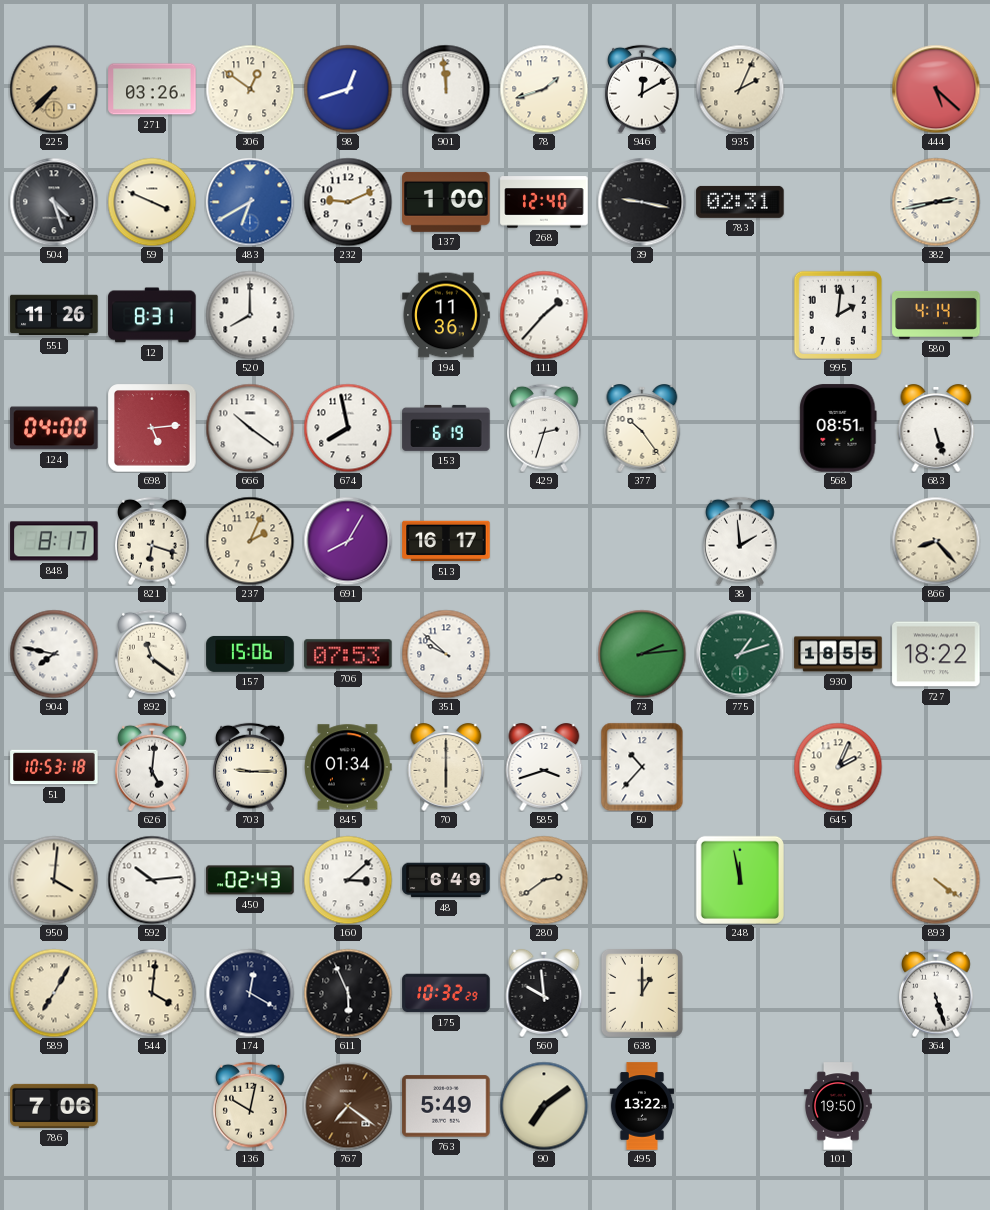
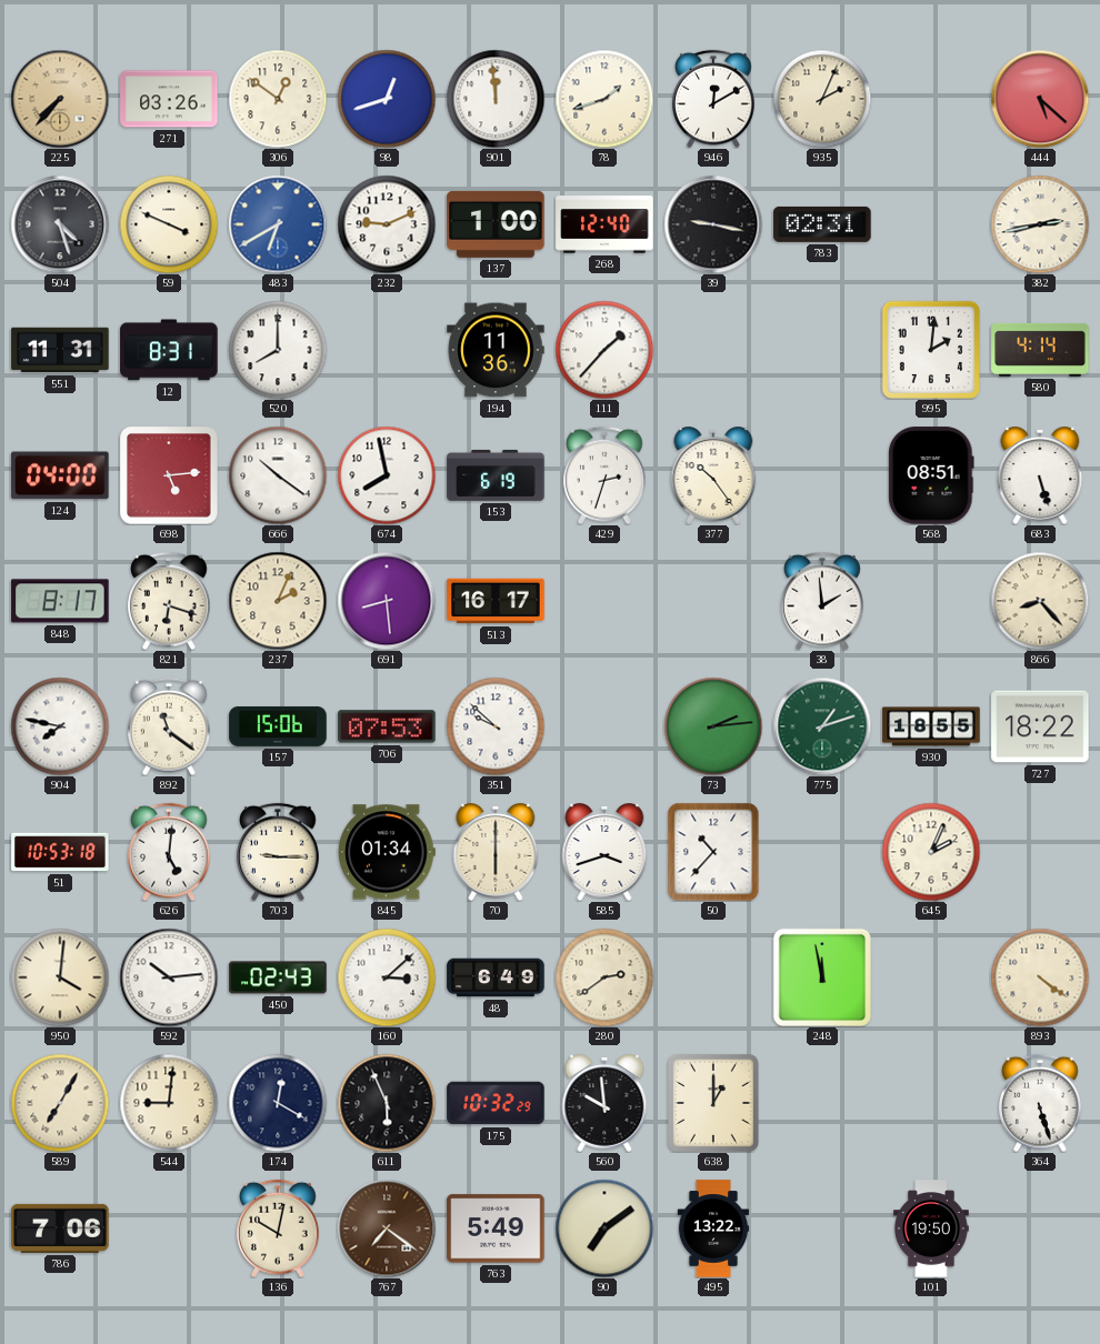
551: 11:26 -> 11:31
691: 8:05 -> 8:29
544: 4:01 -> 9:01
